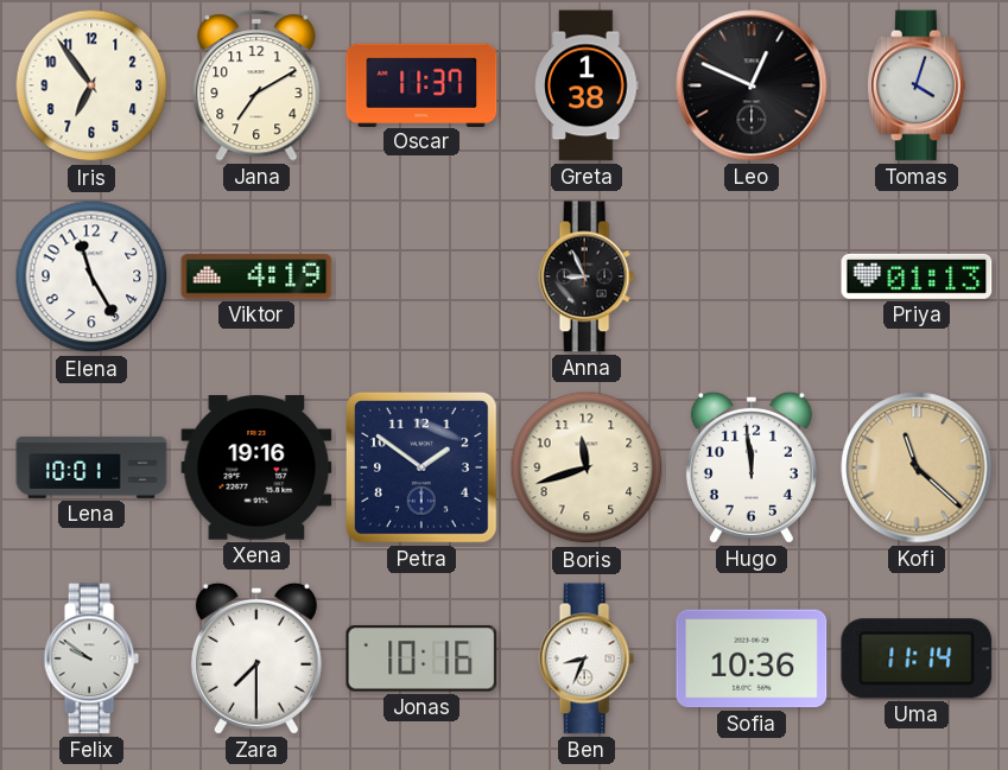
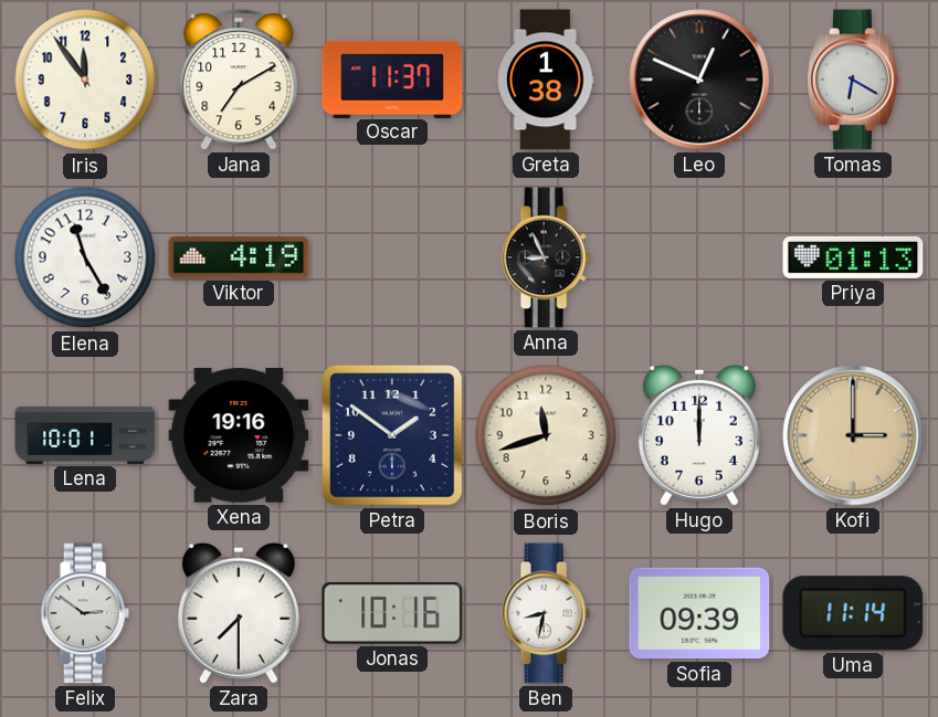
Iris: 6:54 -> 11:54
Tomas: 4:03 -> 6:20
Hugo: 11:59 -> 12:00
Kofi: 11:22 -> 3:00
Felix: 9:51 -> 2:51
Ben: 8:34 -> 8:32
Sofia: 10:36 -> 09:39
